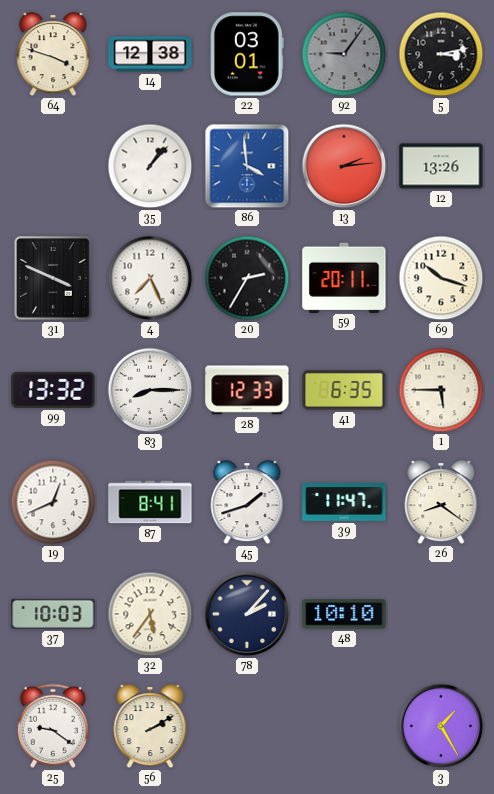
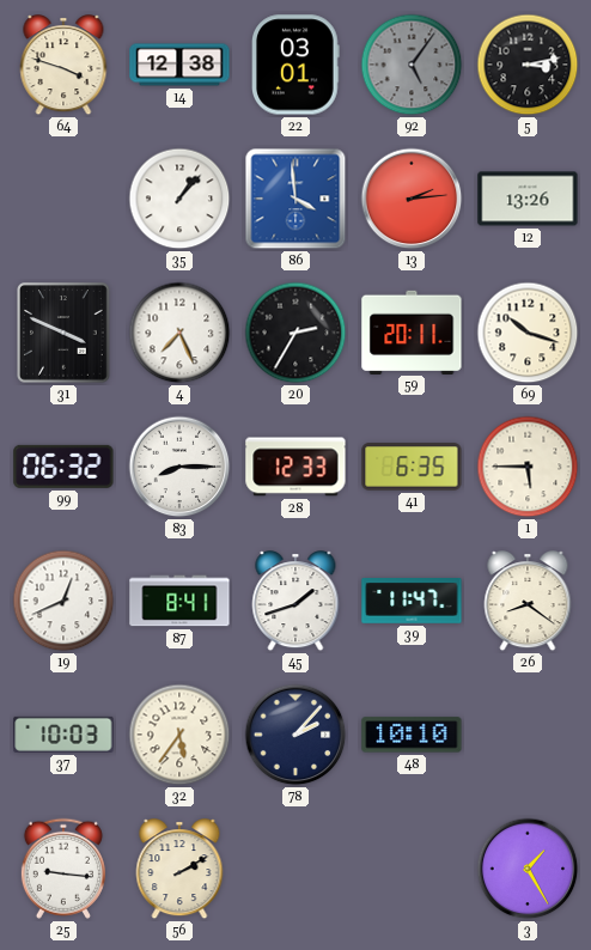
92: 9:06 -> 5:06
99: 13:32 -> 06:32
25: 9:21 -> 9:16
